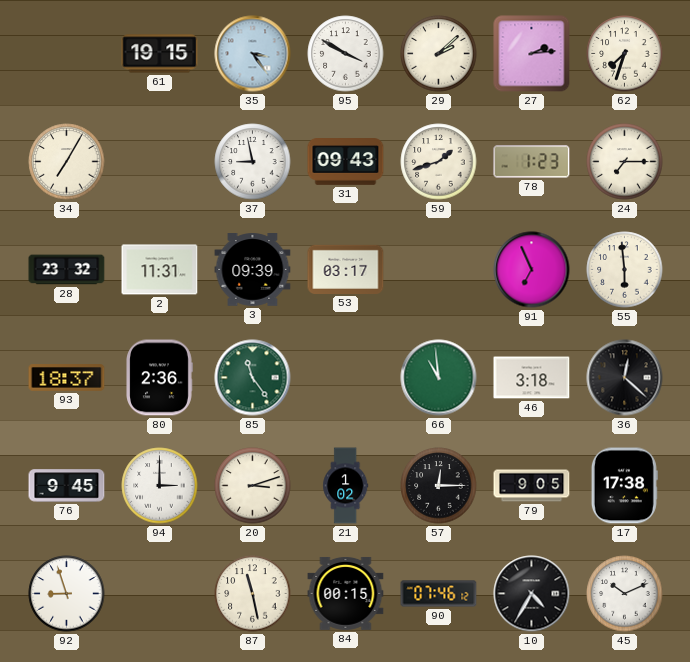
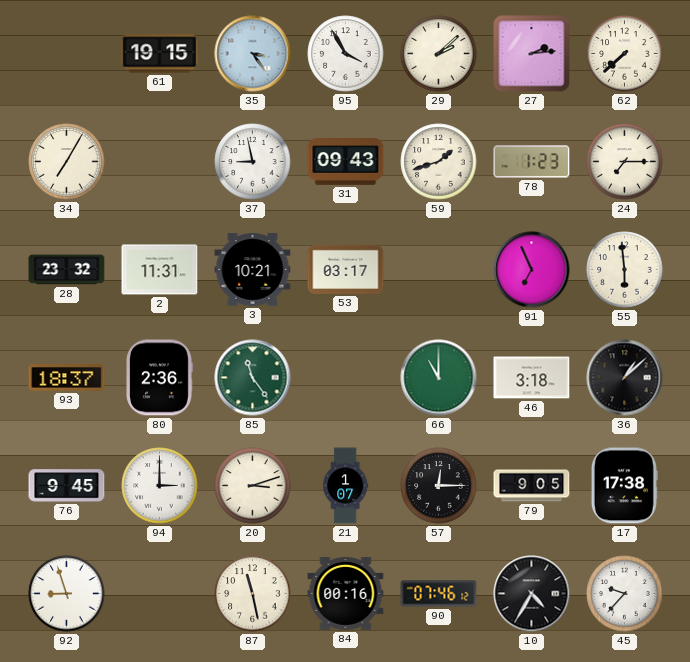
95: 3:50 -> 3:55
62: 7:33 -> 7:38
3: 09:39 -> 10:21
66: 10:59 -> 11:00
36: 12:22 -> 1:08
21: 1:02 -> 1:07
84: 00:15 -> 00:16
45: 10:11 -> 9:37
